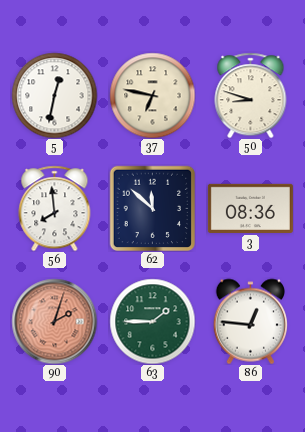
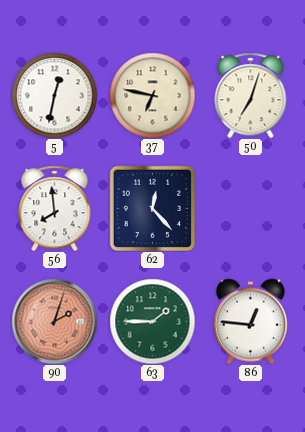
50: 8:48 -> 7:03
62: 11:52 -> 12:23
3: 08:36 -> none
